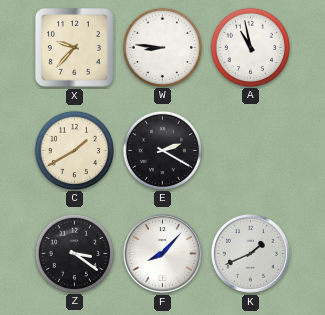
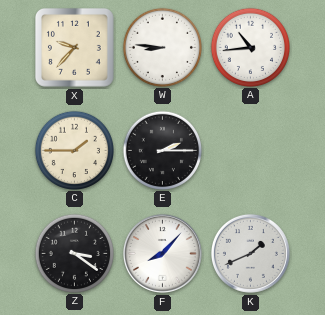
A: 10:58 -> 10:44
C: 1:40 -> 1:45
E: 2:20 -> 2:15
